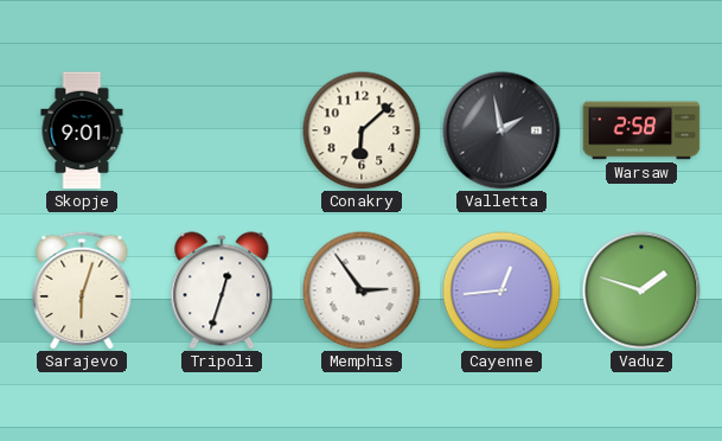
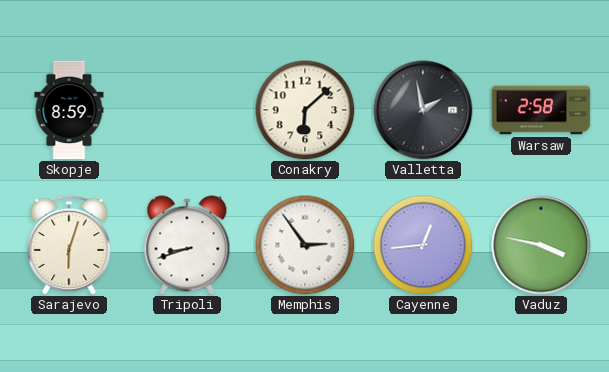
Skopje: 9:01 -> 8:59
Tripoli: 12:33 -> 8:42
Vaduz: 1:48 -> 3:47
